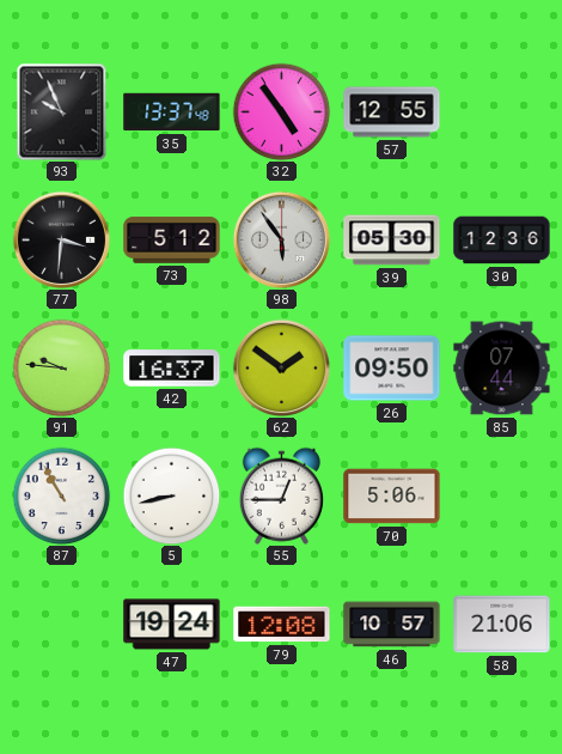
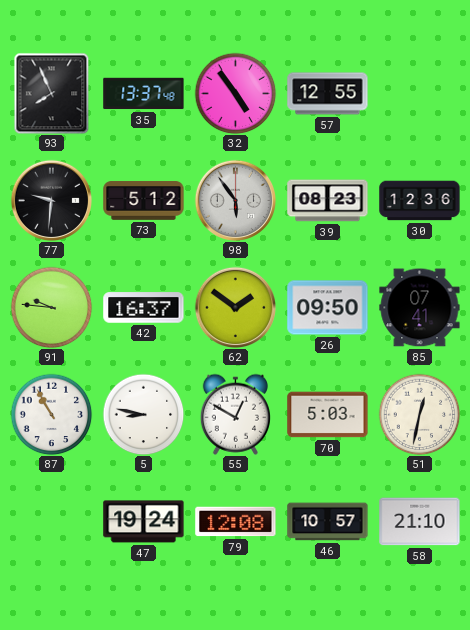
93: 9:56 -> 7:56
77: 3:31 -> 9:31
39: 05:30 -> 08:23
85: 07:44 -> 07:41
5: 8:43 -> 8:47
55: 12:45 -> 12:50
70: 5:06 -> 5:03
51: none -> 12:32
58: 21:06 -> 21:10
